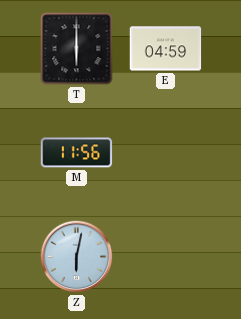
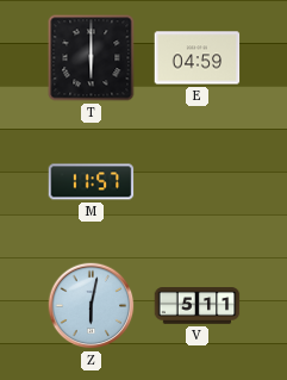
M: 11:56 -> 11:57
V: none -> 5:11
